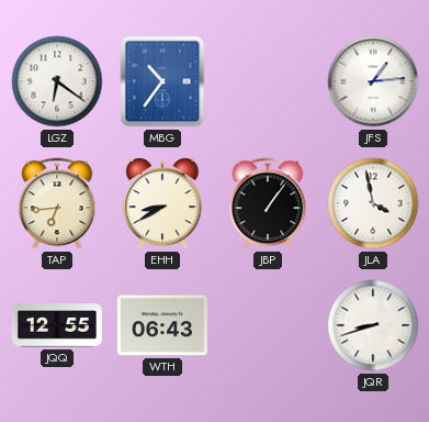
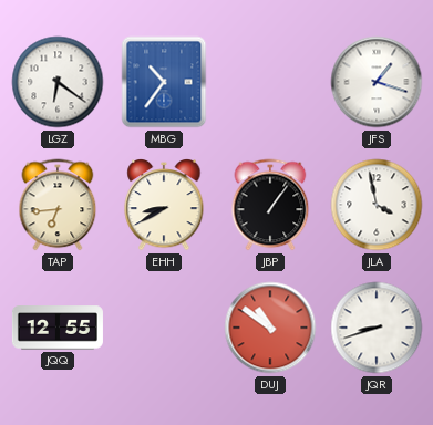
JFS: 1:14 -> 1:18
WTH: 06:43 -> none
DUJ: none -> 10:51
